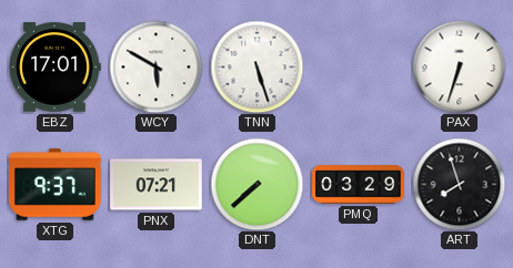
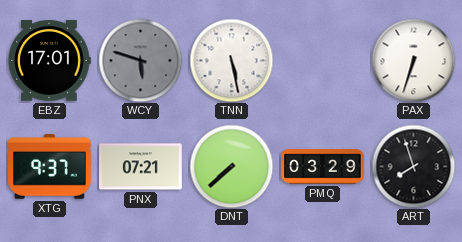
WCY: 5:50 -> 5:48
WCY dial: white -> grey
TNN: 5:27 -> 5:28
